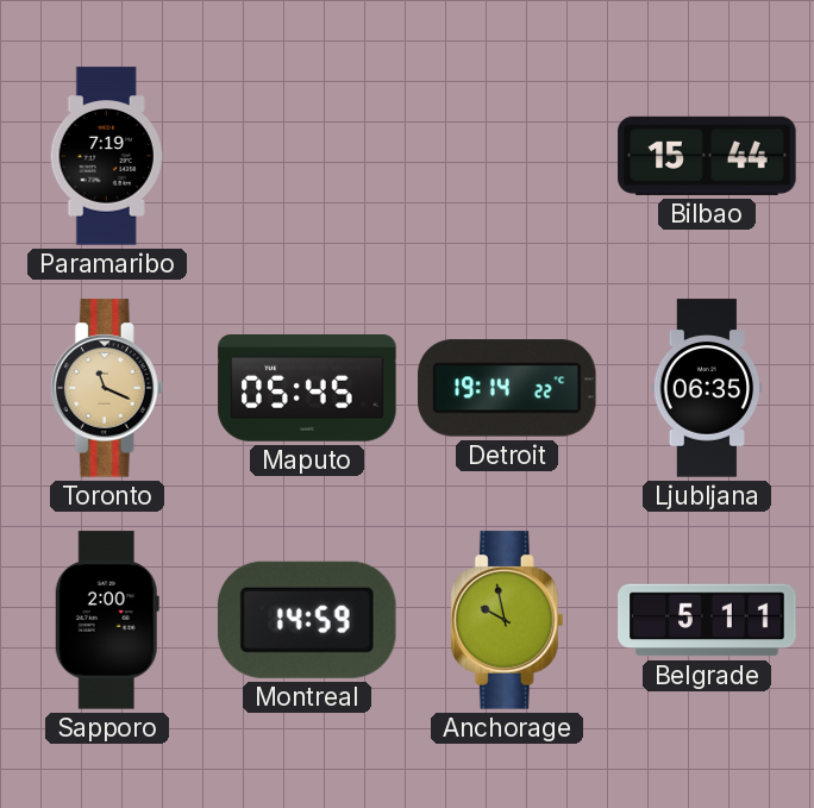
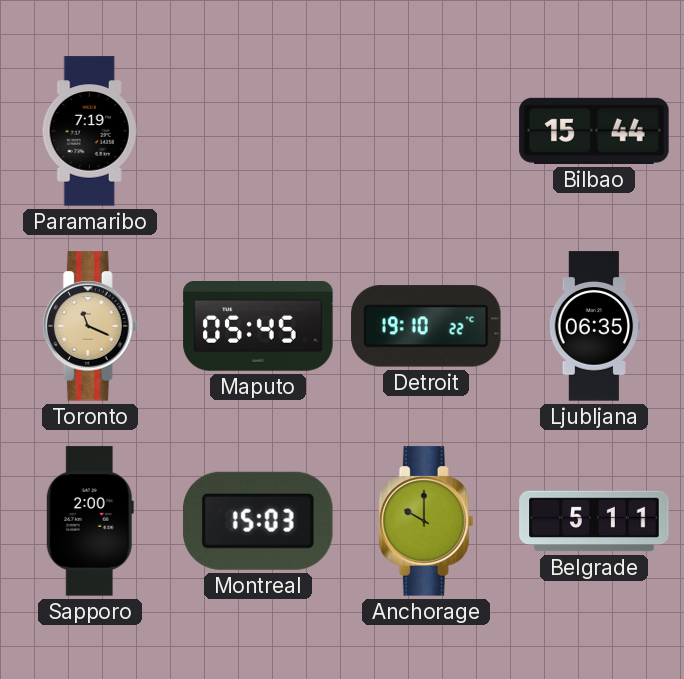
Detroit: 19:14 -> 19:10
Montreal: 14:59 -> 15:03
Anchorage: 9:58 -> 10:00
